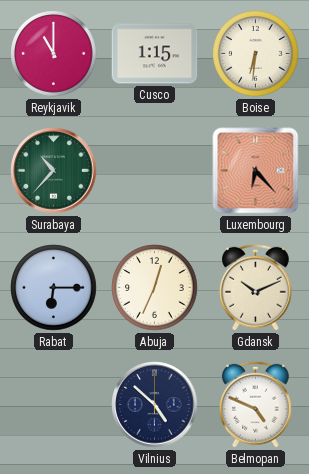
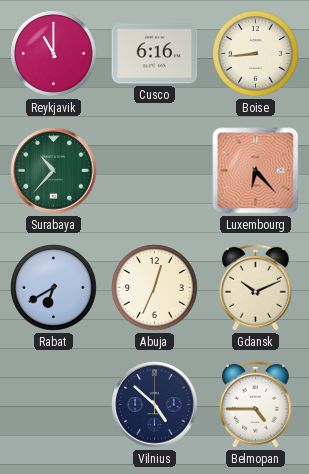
Cusco: 1:15 -> 6:16
Boise: 6:31 -> 8:44
Rabat: 6:15 -> 6:40
Belmopan: 4:49 -> 4:45
